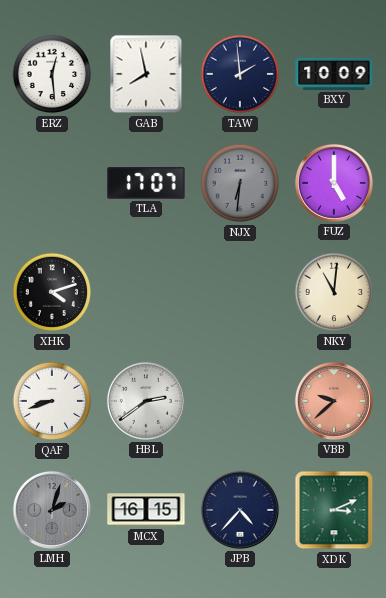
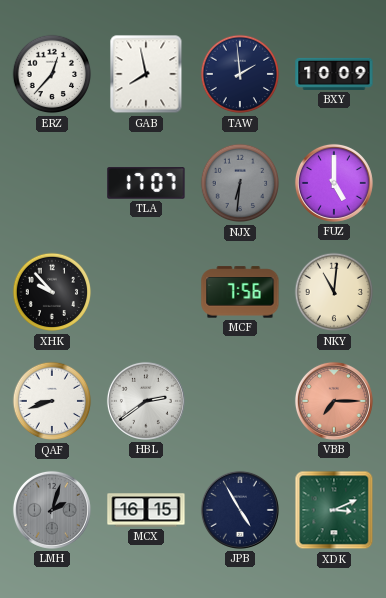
ERZ: 12:29 -> 12:37
XHK: 4:12 -> 9:53
MCF: none -> 7:56
VBB: 9:38 -> 7:15
JPB: 4:37 -> 4:55
